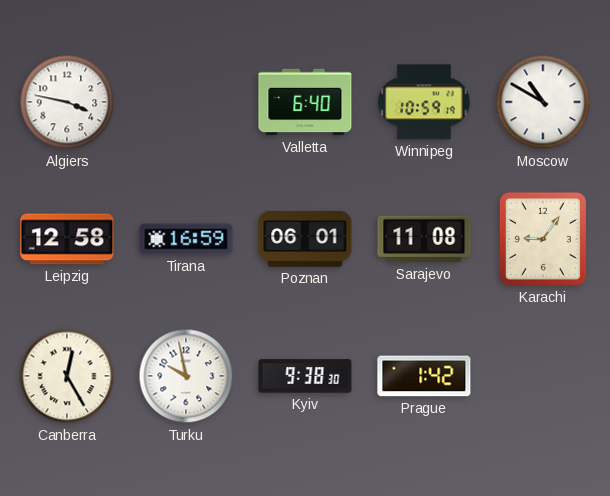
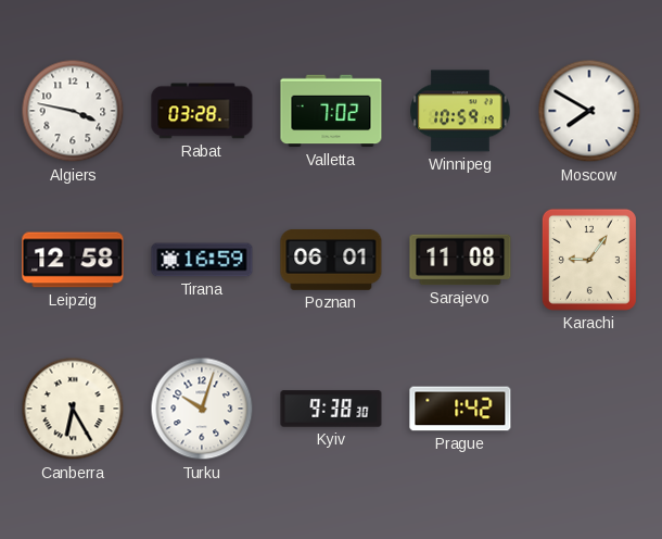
Rabat: none -> 03:28
Valletta: 6:40 -> 7:02
Moscow: 10:50 -> 7:50
Canberra: 12:25 -> 6:25
Turku: 9:58 -> 10:03
